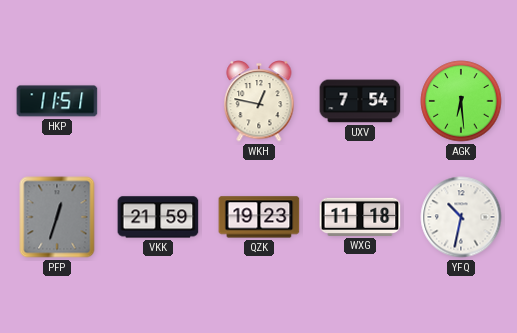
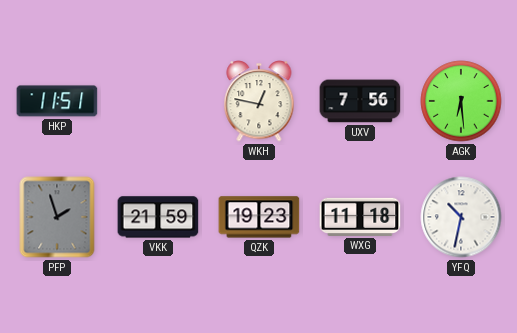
UXV: 7:54 -> 7:56
PFP: 12:33 -> 1:57
